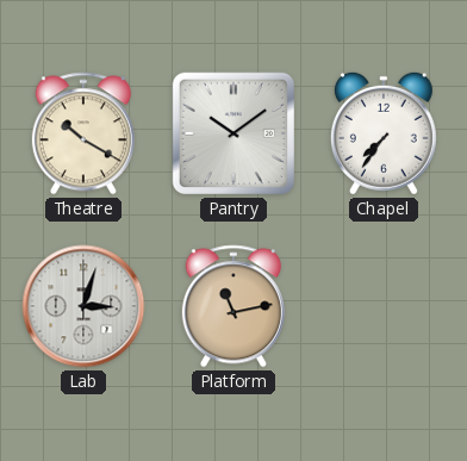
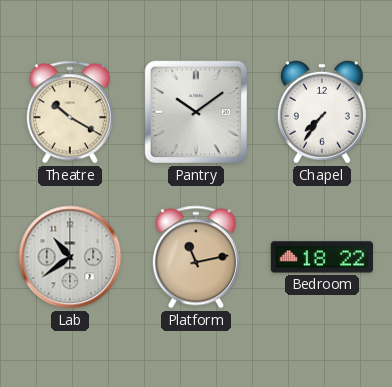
Lab: 3:03 -> 10:39
Bedroom: none -> 18:22
